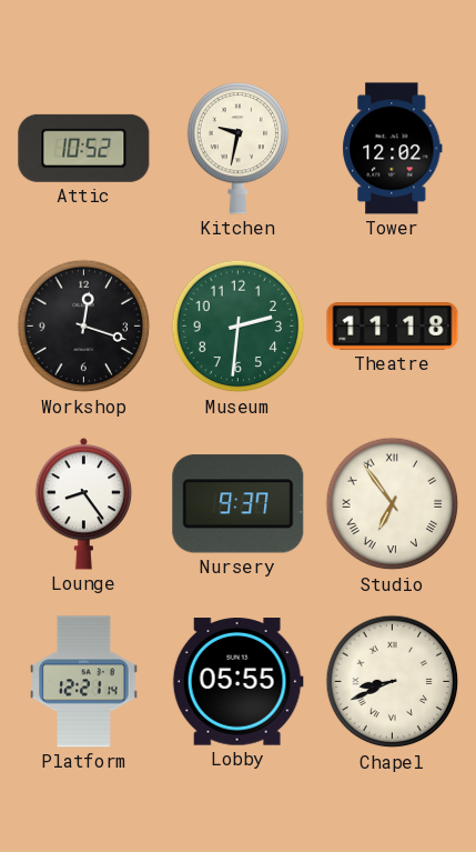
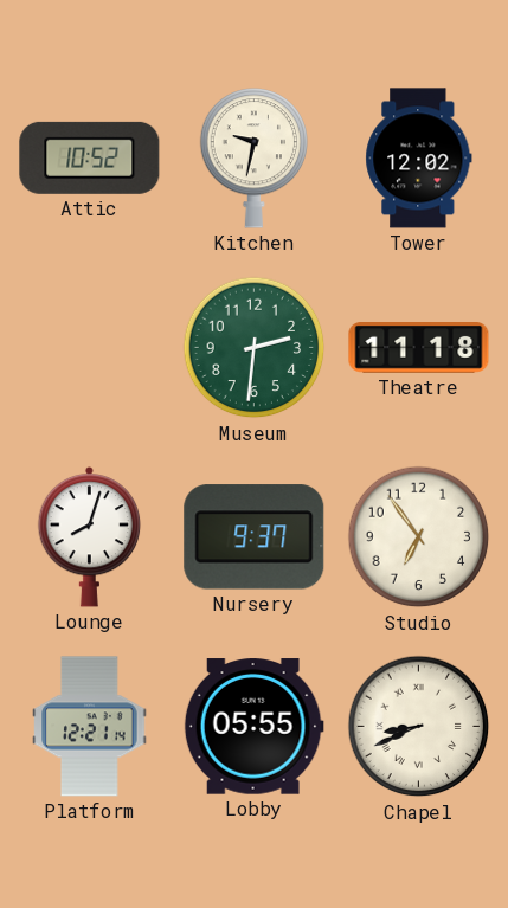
Workshop: 12:18 -> none
Lounge: 8:24 -> 8:03
Studio numerals: Roman -> Arabic
